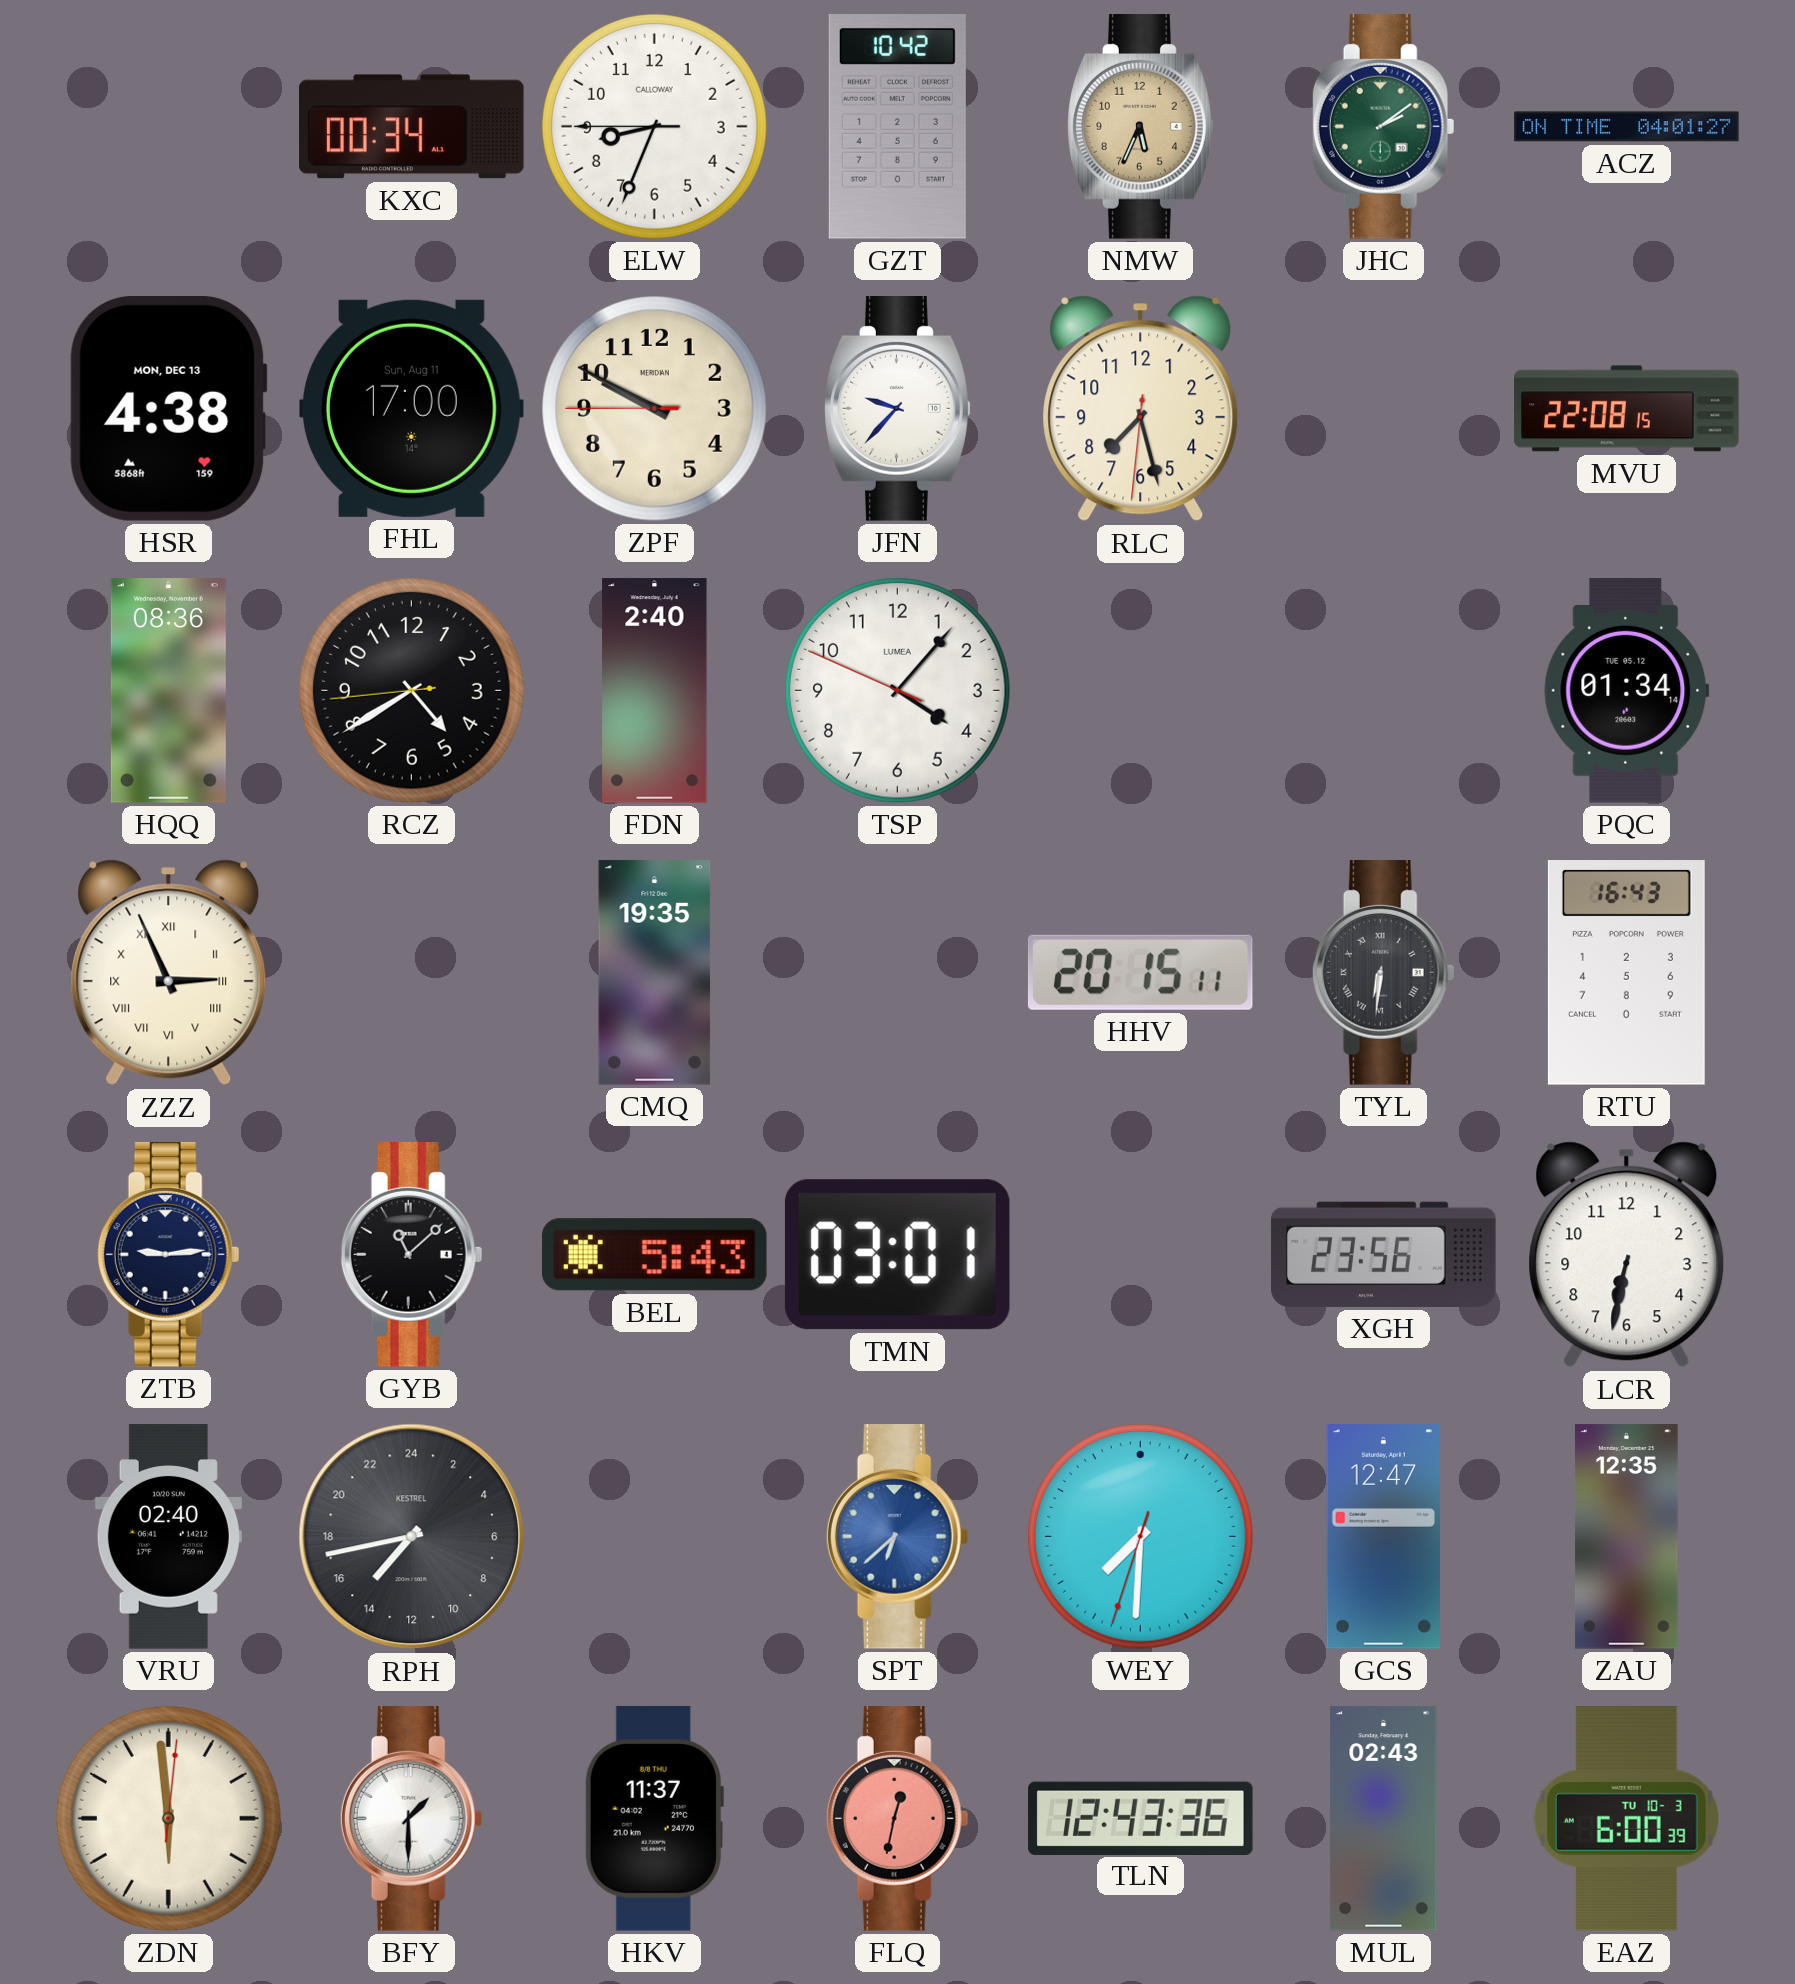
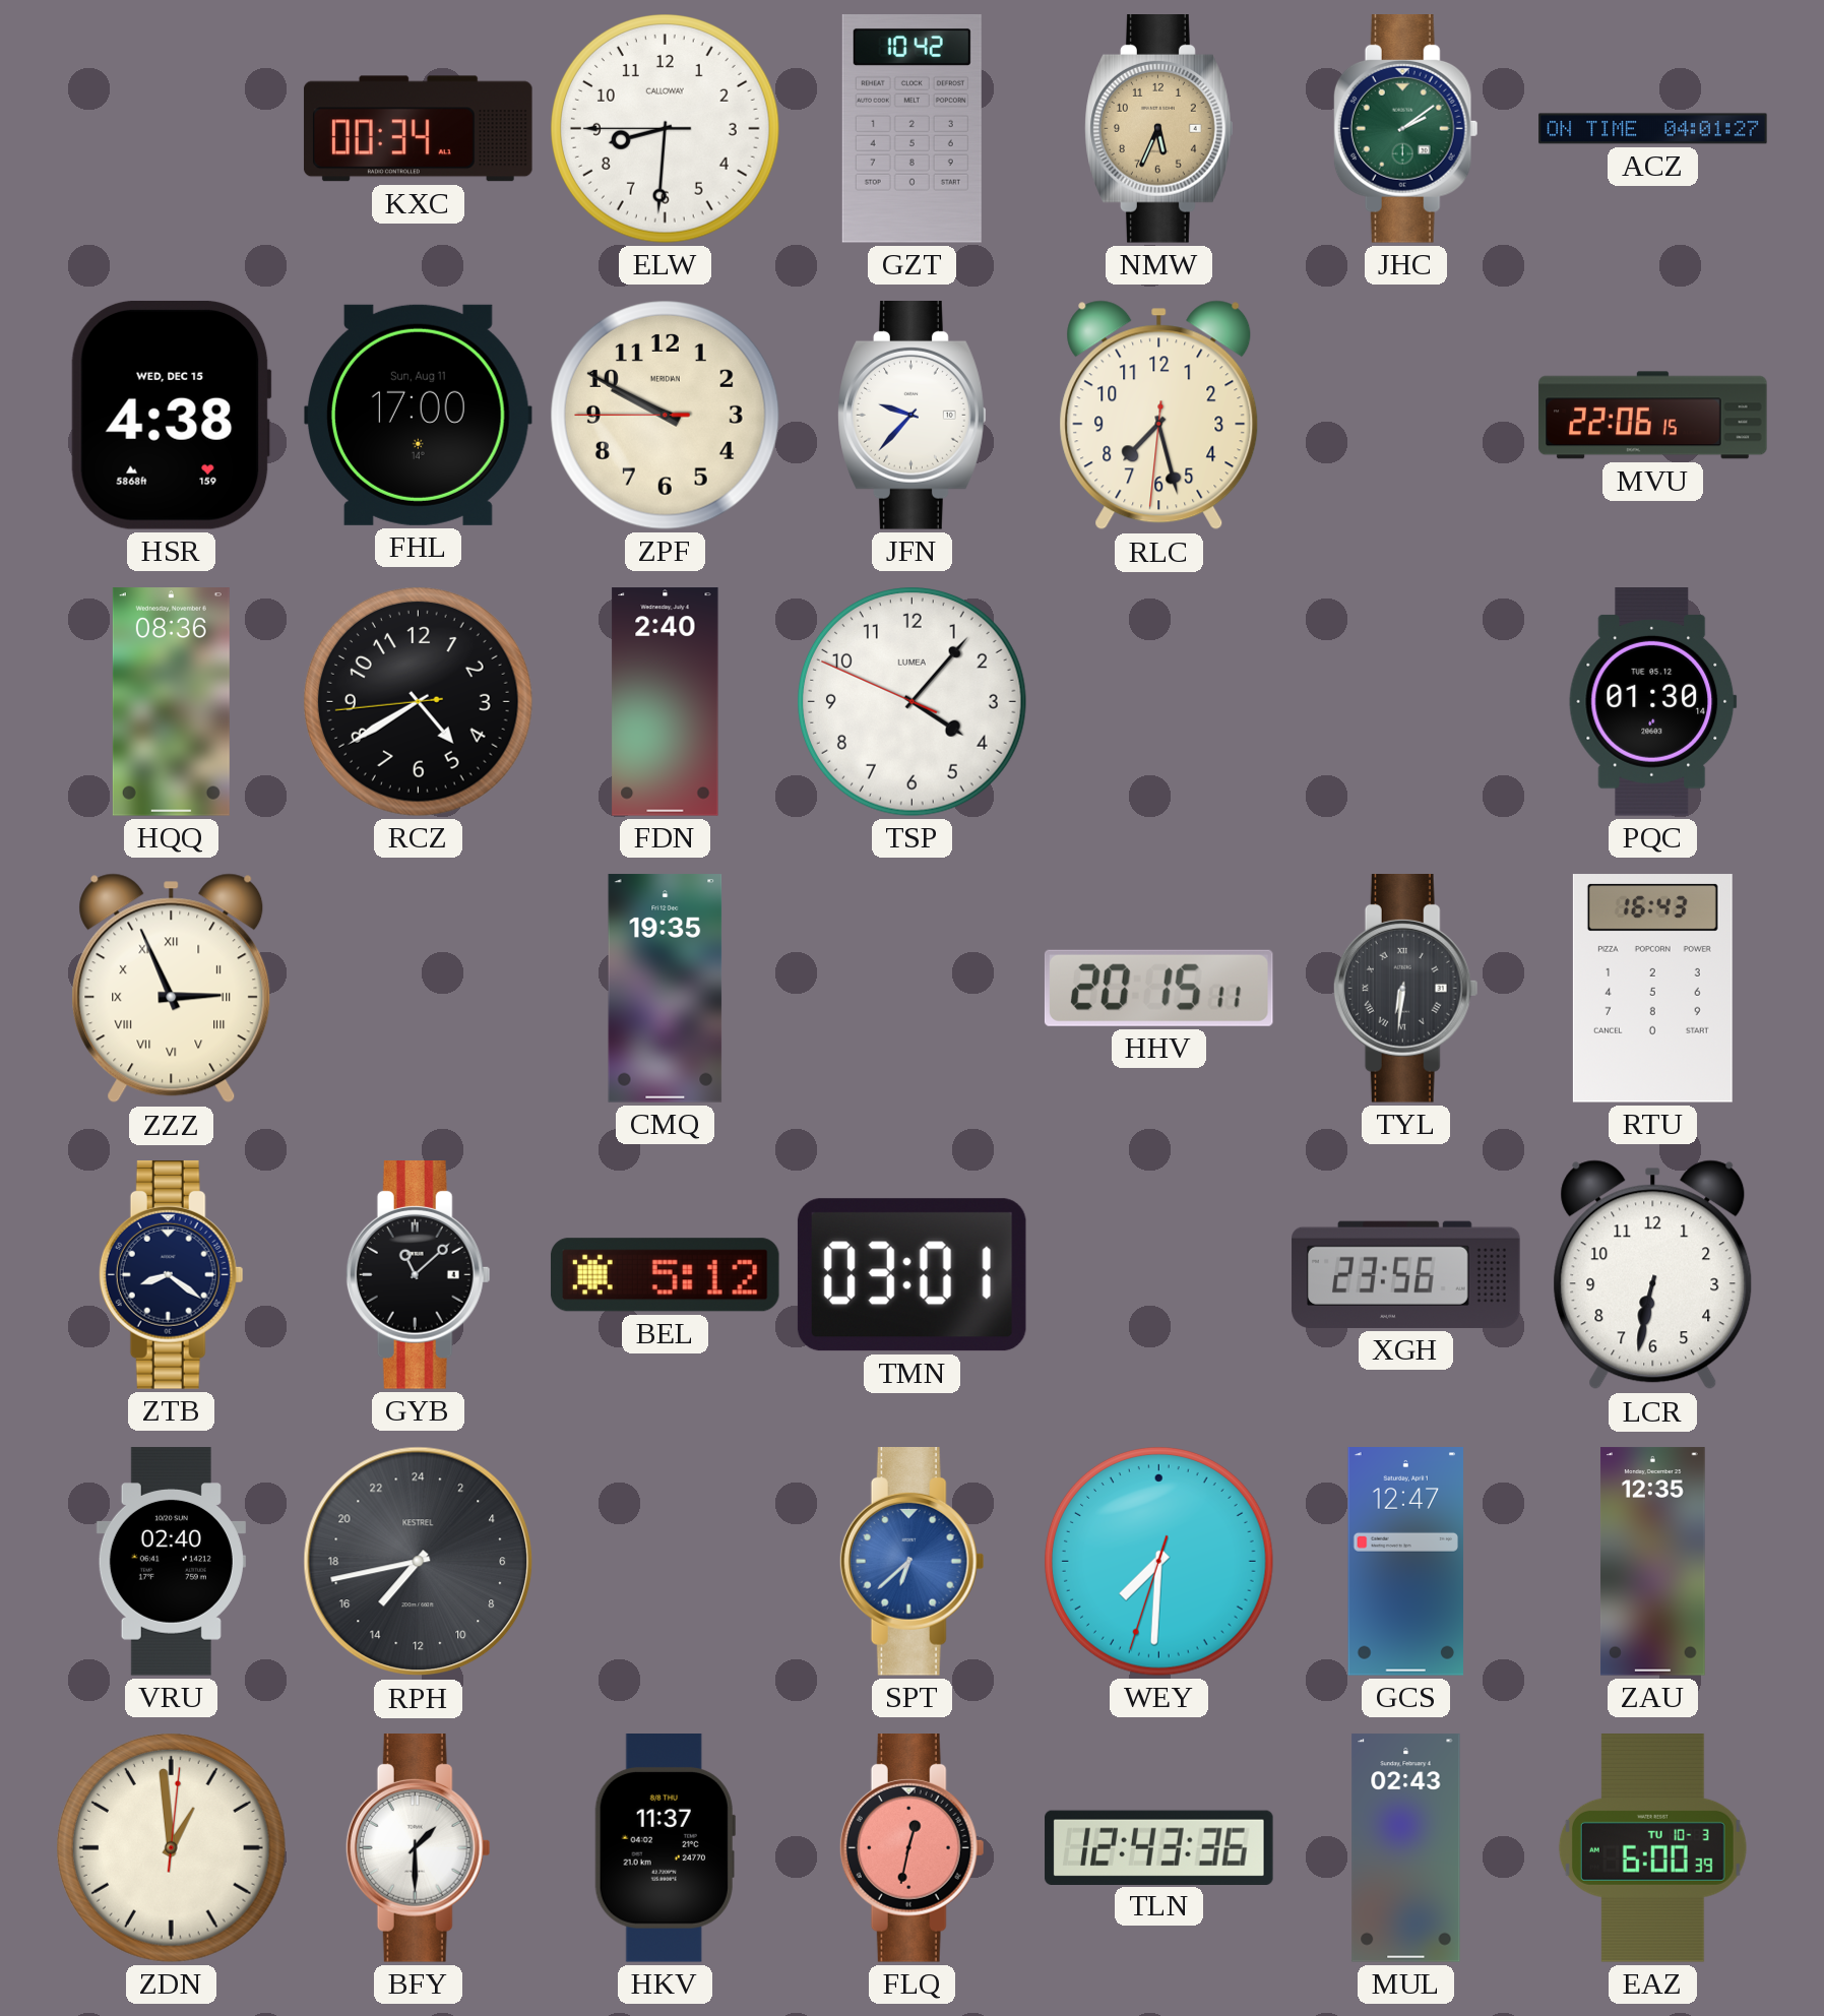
ELW: 8:33 -> 8:30
HSR date: MON, DEC 13 -> WED, DEC 15
MVU: 22:08 -> 22:06
PQC: 01:34 -> 01:30
ZTB: 9:14 -> 8:21
BEL: 5:43 -> 5:12
ZDN: 5:59 -> 12:59
